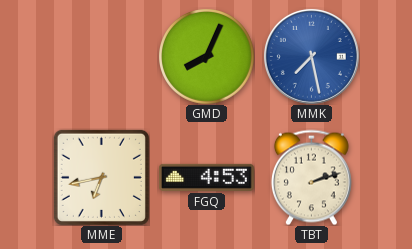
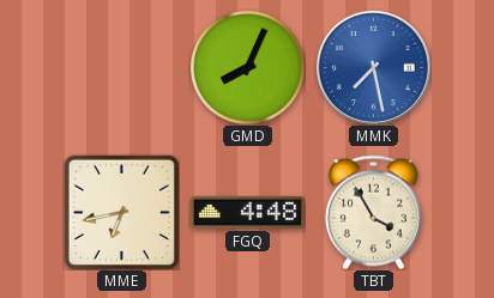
FGQ: 4:53 -> 4:48
TBT: 2:12 -> 3:55
